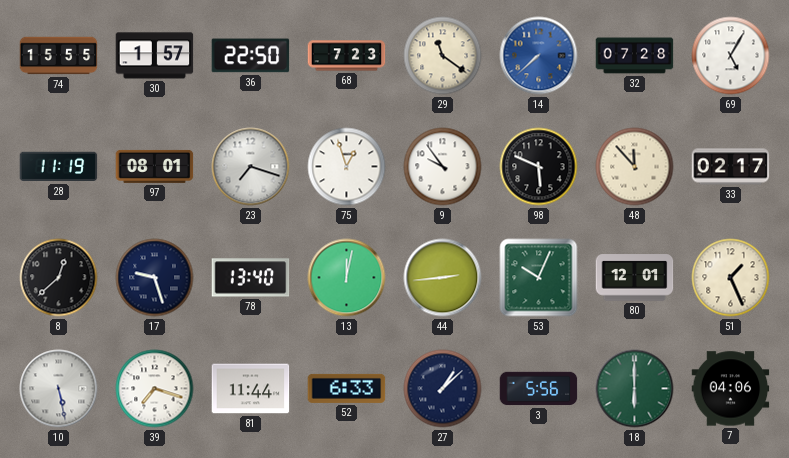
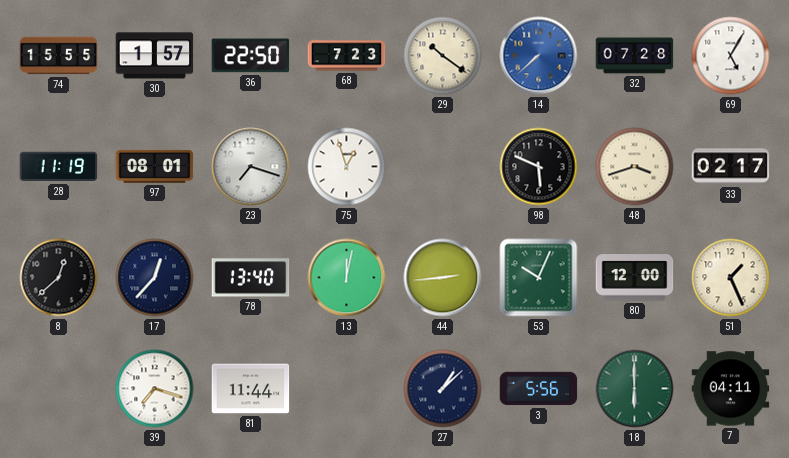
29: 11:21 -> 10:21
9: 9:54 -> none
48: 11:53 -> 3:42
17: 9:27 -> 12:37
80: 12:01 -> 12:00
10: 5:28 -> none
52: 6:33 -> none
7: 04:06 -> 04:11
